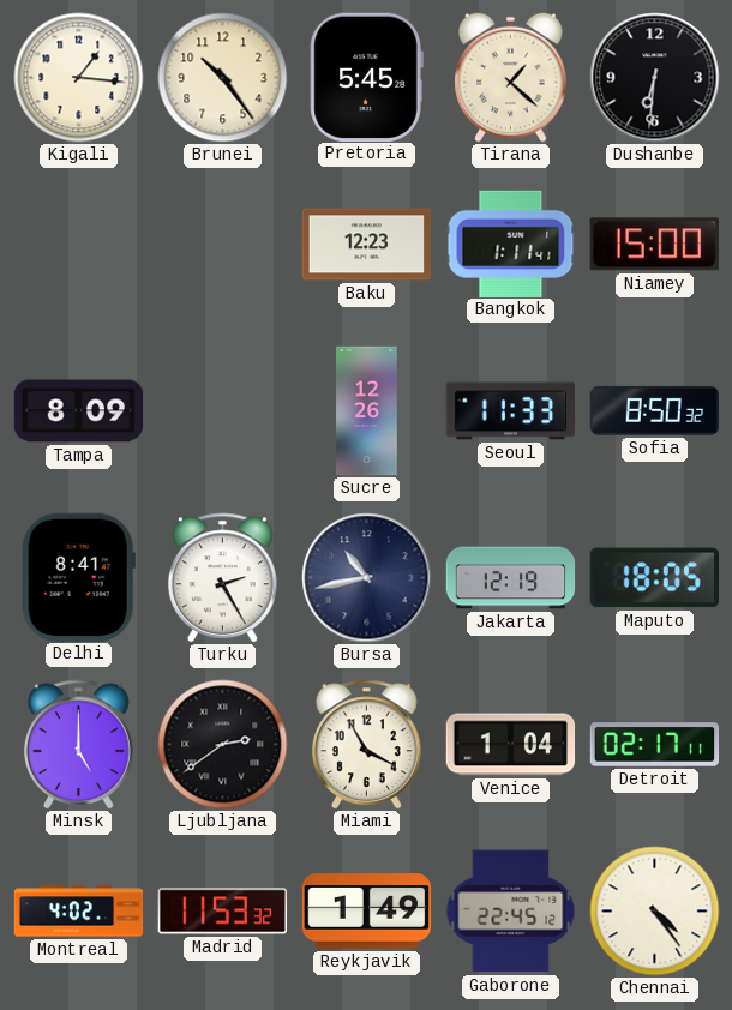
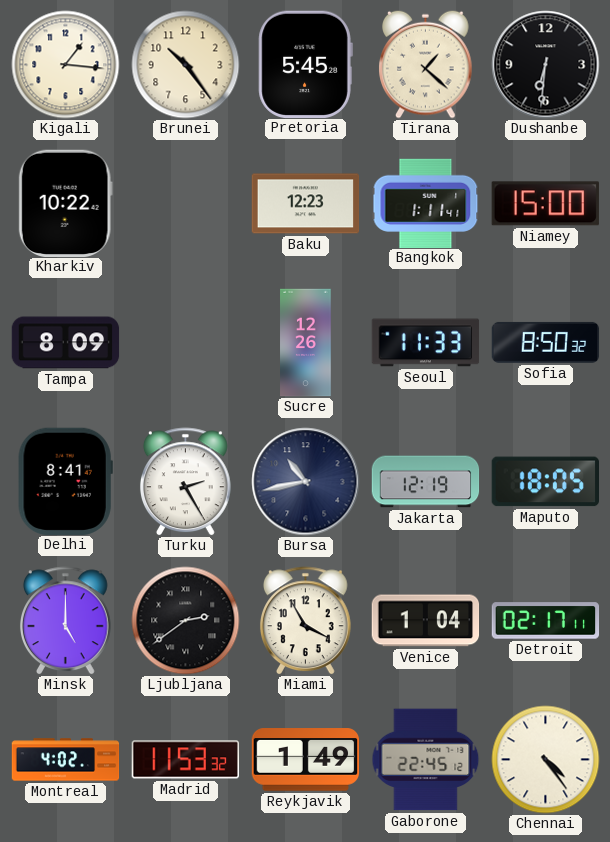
Kharkiv: none -> 10:22
